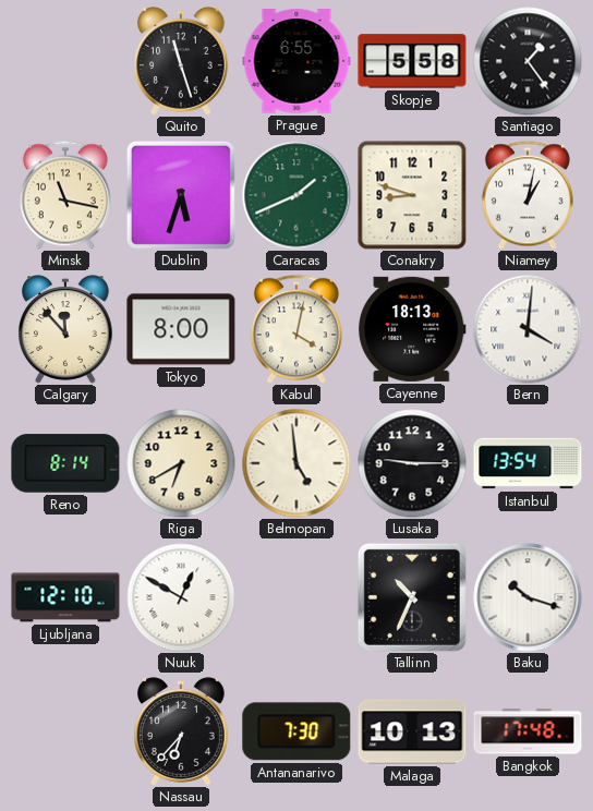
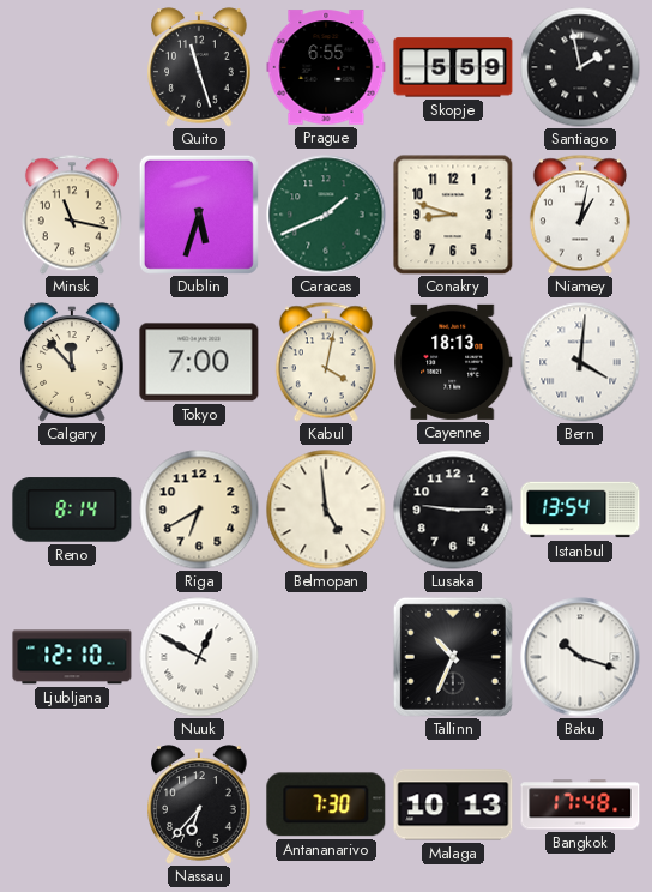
Skopje: 5:58 -> 5:59
Santiago: 1:24 -> 1:58
Tokyo: 8:00 -> 7:00
